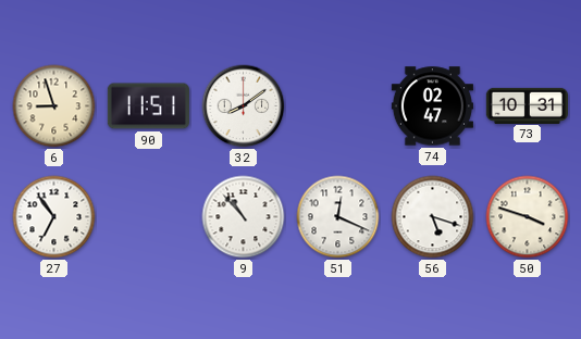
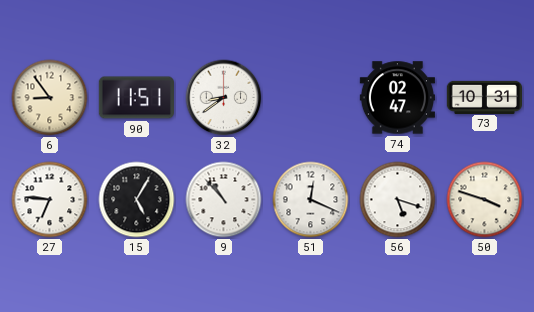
6: 8:57 -> 8:54
32: 8:09 -> 8:39
27: 6:54 -> 6:46
15: none -> 5:05
